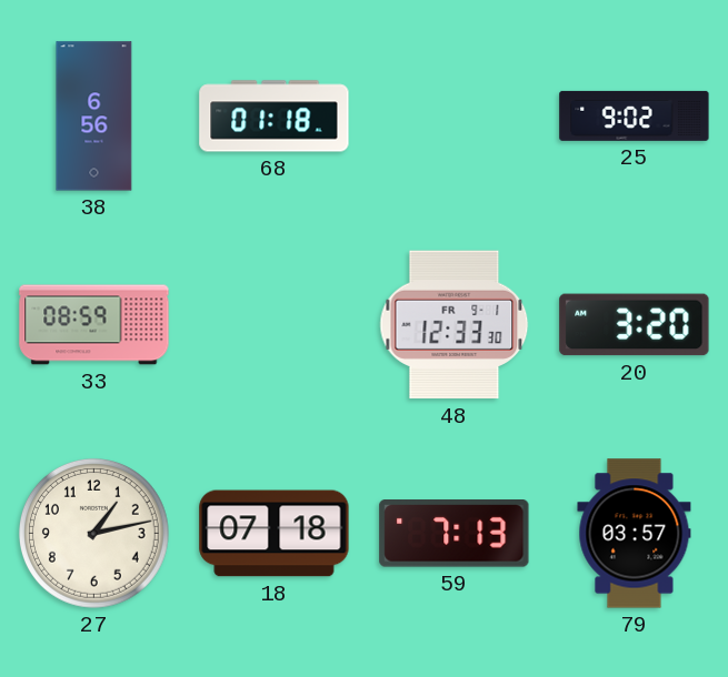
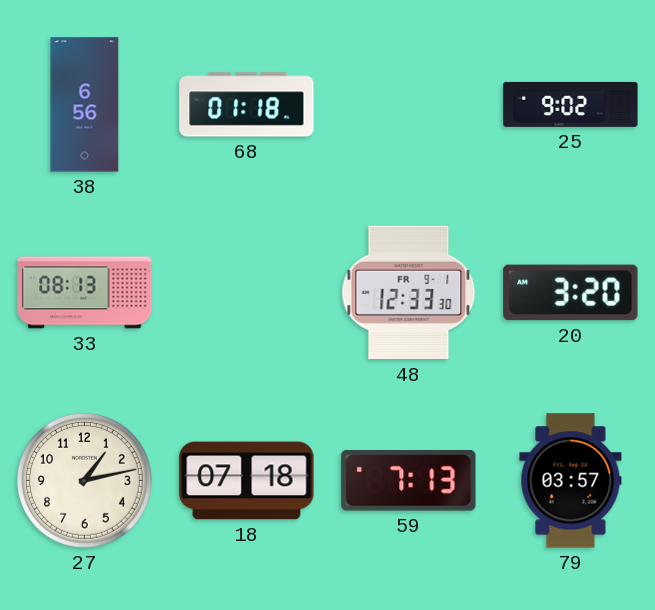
33: 08:59 -> 08:13
